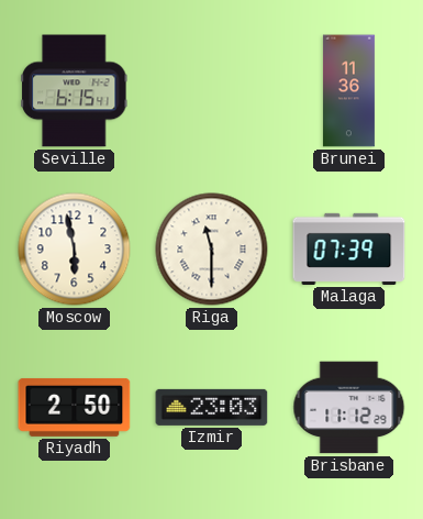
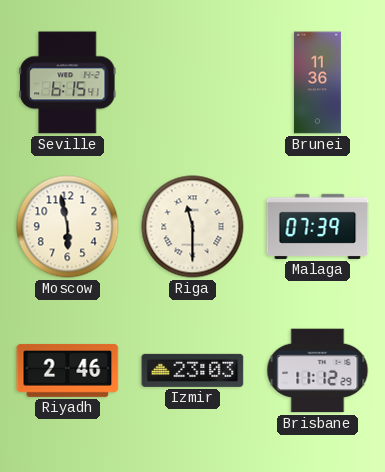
Riyadh: 2:50 -> 2:46
